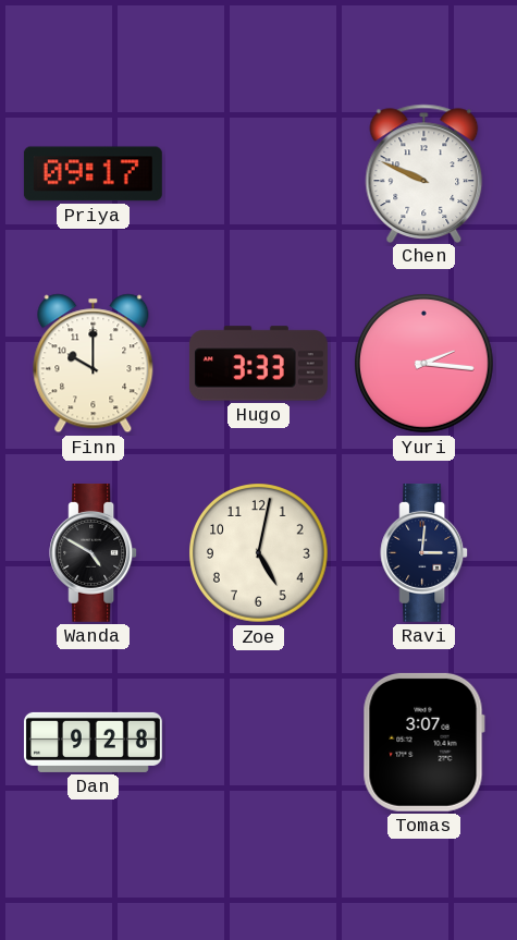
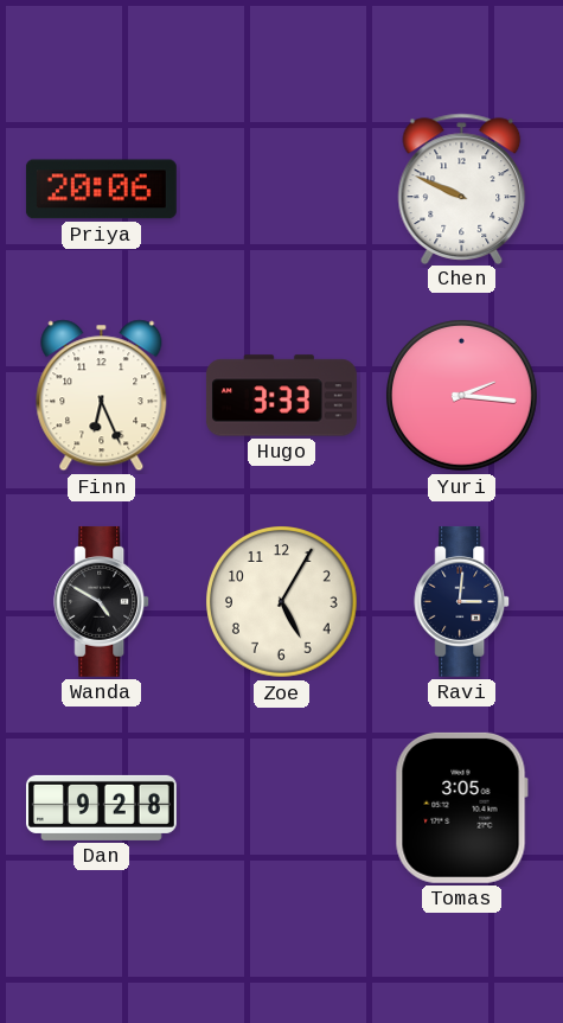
Priya: 09:17 -> 20:06
Finn: 10:00 -> 6:26
Zoe: 5:02 -> 5:05
Tomas: 3:07 -> 3:05
